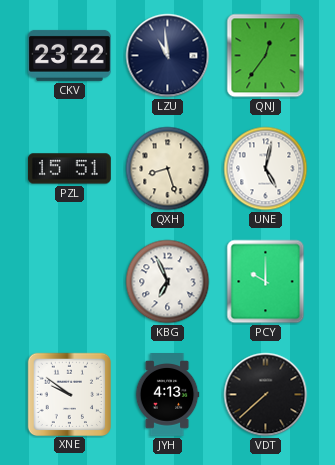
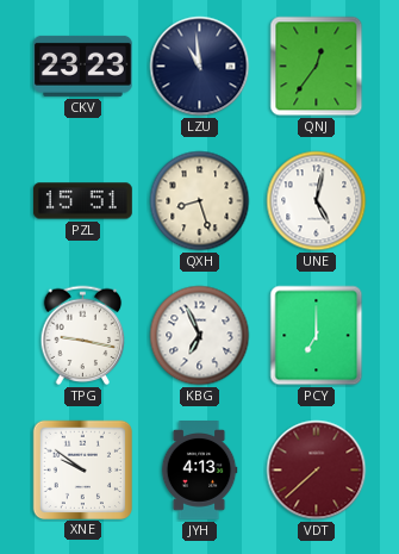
CKV: 23:22 -> 23:23
TPG: none -> 9:17
PCY: 10:00 -> 7:00
VDT dial: black -> burgundy
